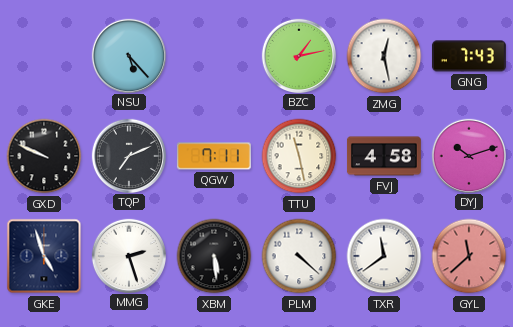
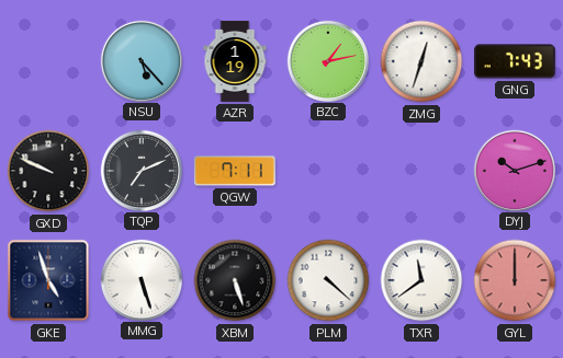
AZR: none -> 1:19
ZMG: 12:28 -> 12:33
TTU: 11:28 -> none
FVJ: 4:58 -> none
MMG: 2:27 -> 5:27
XBM: 5:29 -> 5:27
GYL: 11:38 -> 12:00
